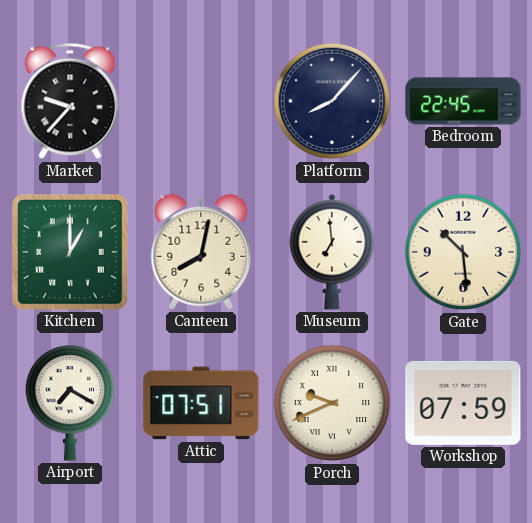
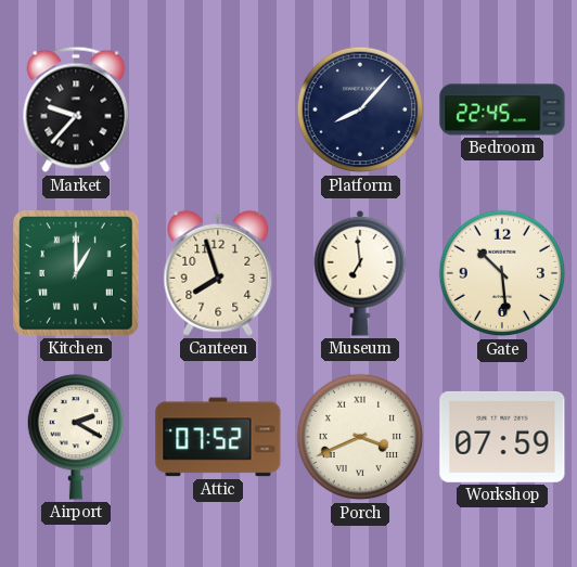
Canteen: 8:02 -> 7:57
Airport: 7:20 -> 2:20
Attic: 07:51 -> 07:52
Porch: 9:41 -> 3:41
